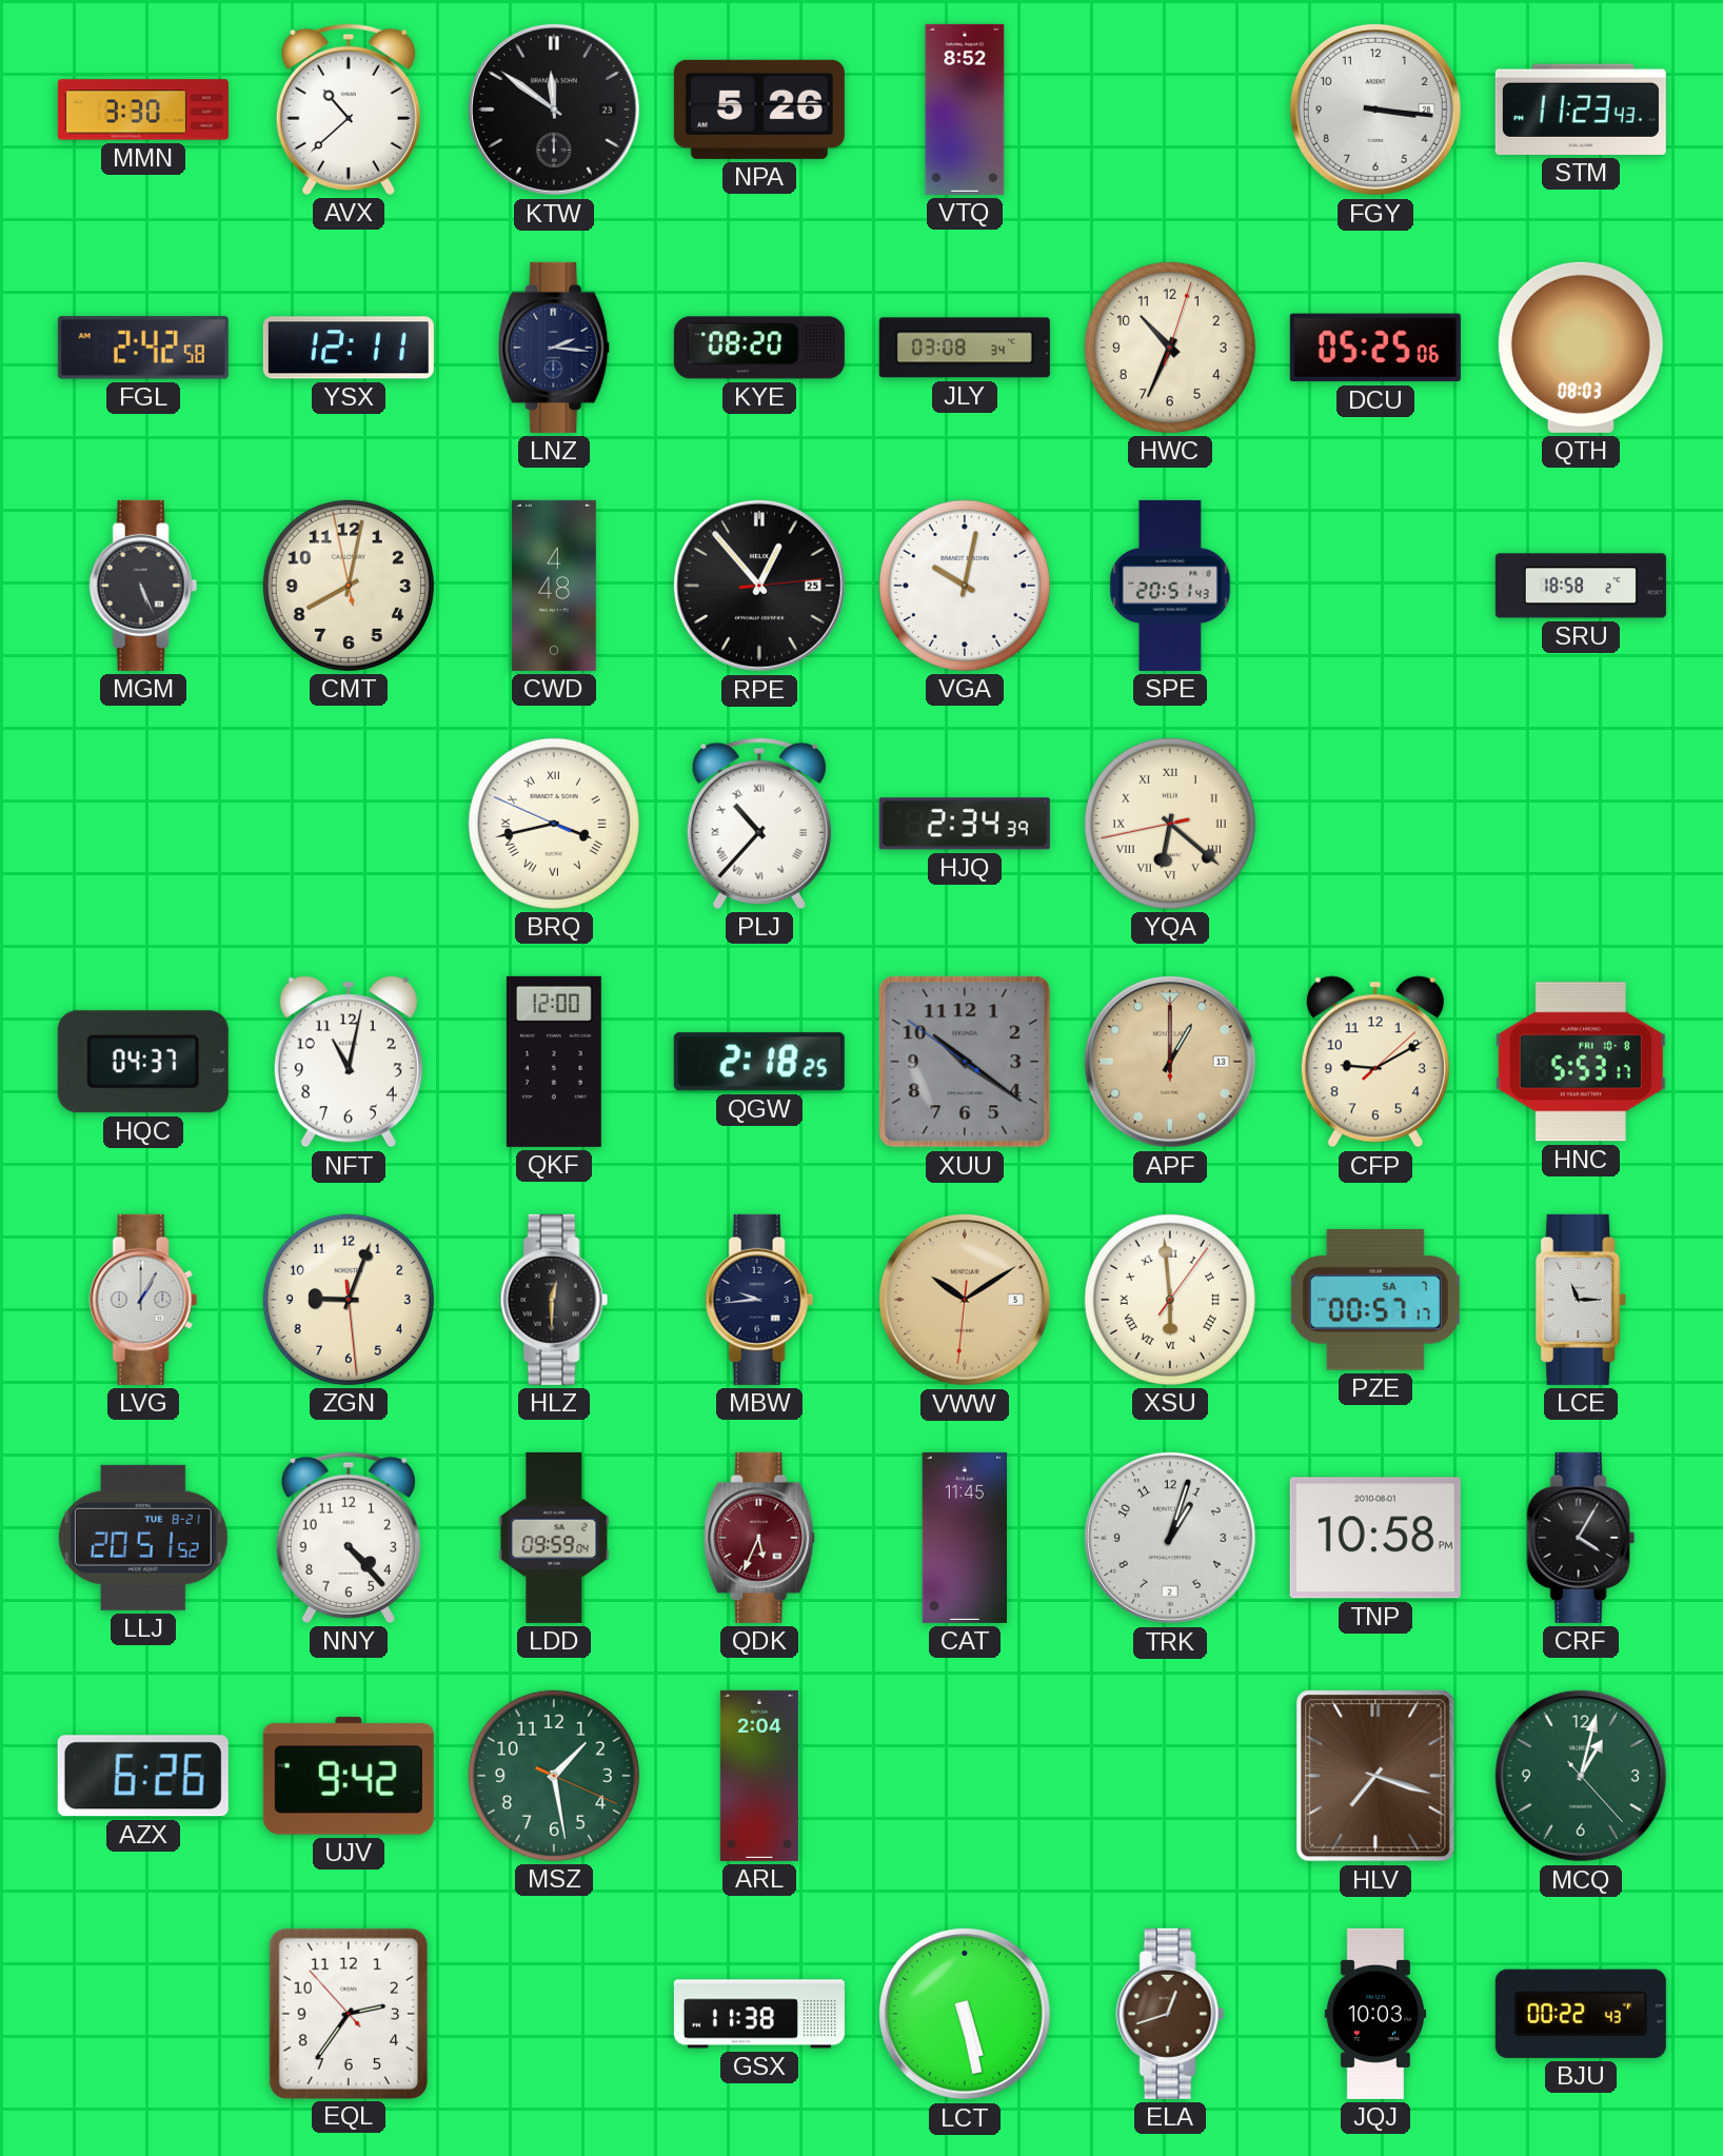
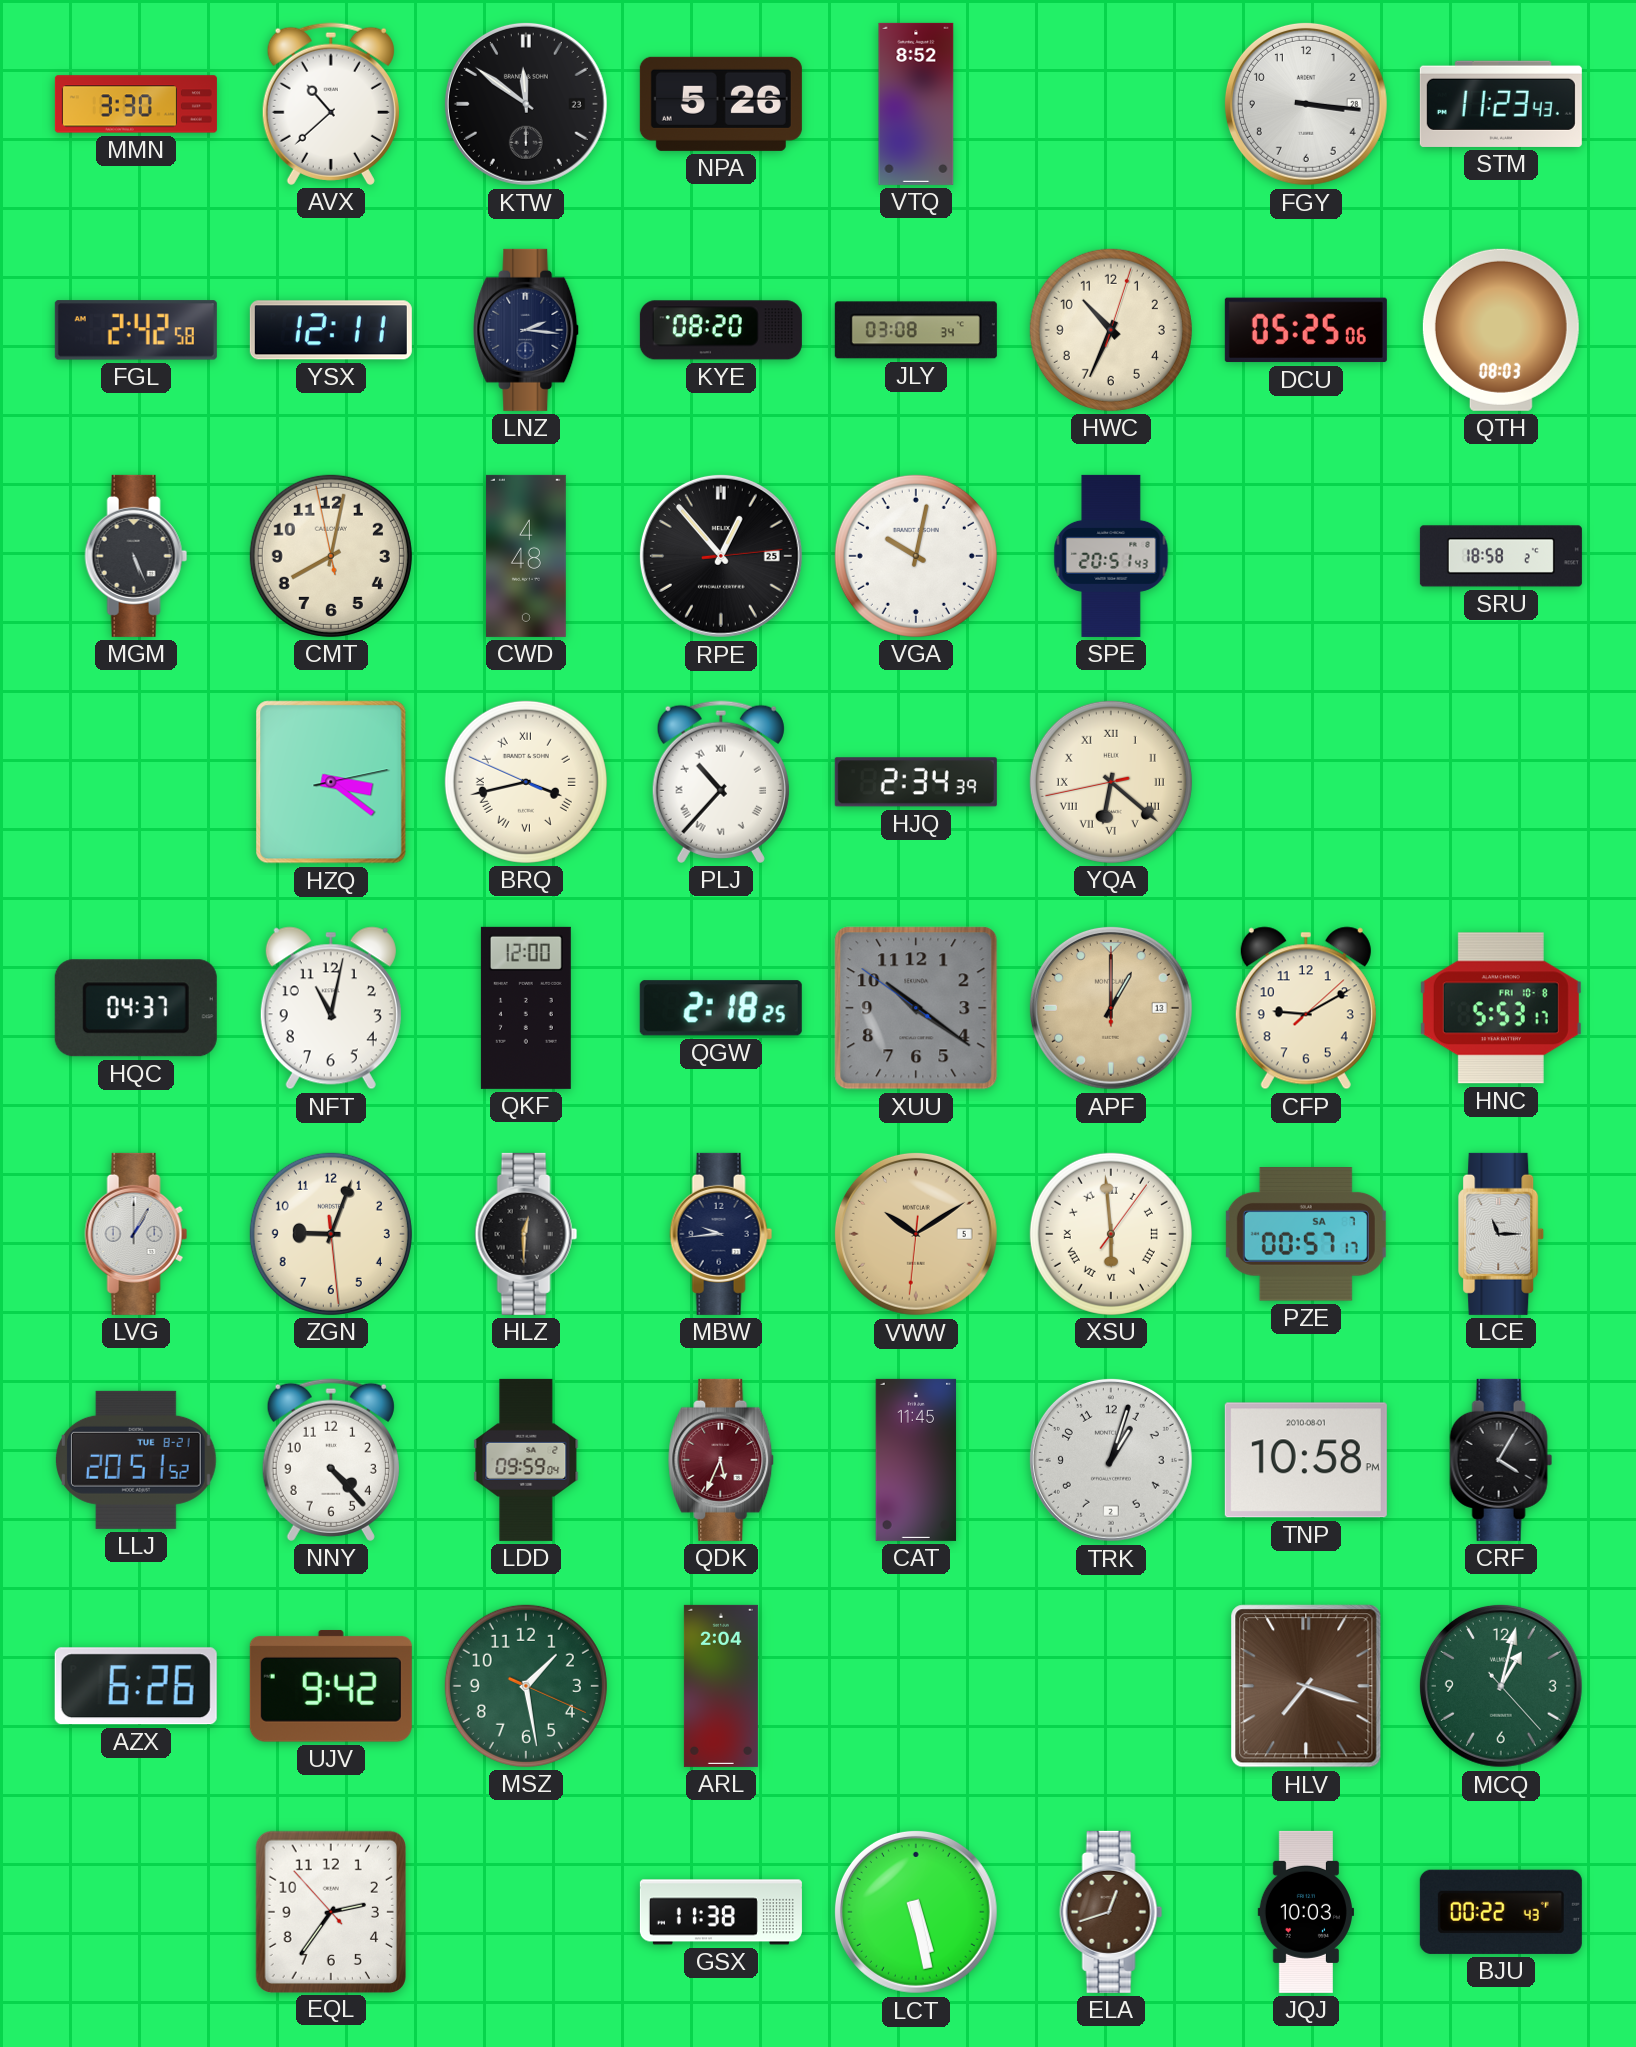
HZQ: none -> 3:21
